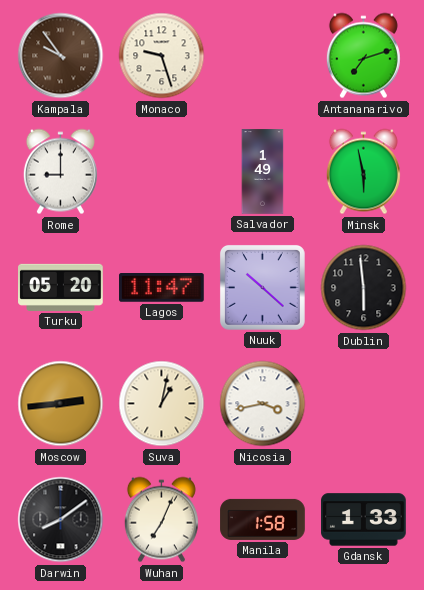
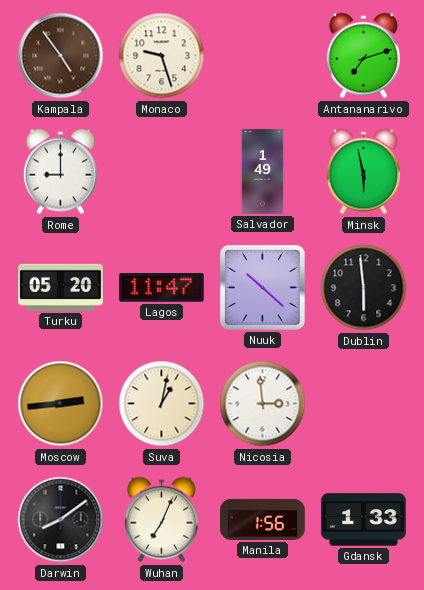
Kampala: 9:54 -> 4:54
Nicosia: 3:43 -> 2:59
Manila: 1:58 -> 1:56
